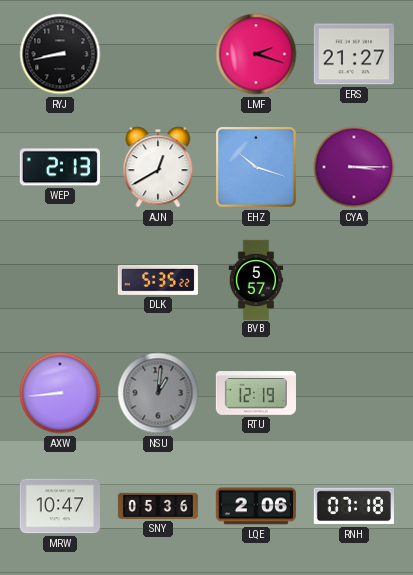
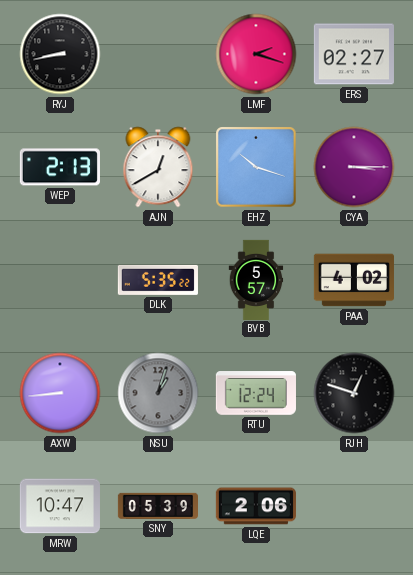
ERS: 21:27 -> 02:27
PAA: none -> 4:02
NSU: 1:01 -> 1:03
RTU: 12:19 -> 12:24
RJH: none -> 12:48
SNY: 05:36 -> 05:39
RNH: 07:18 -> none
